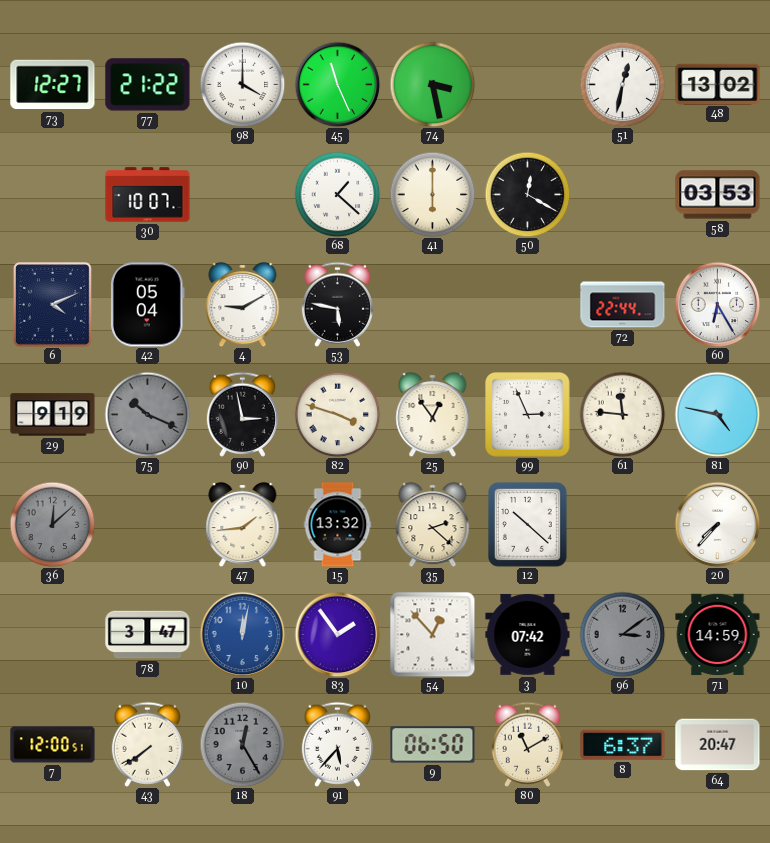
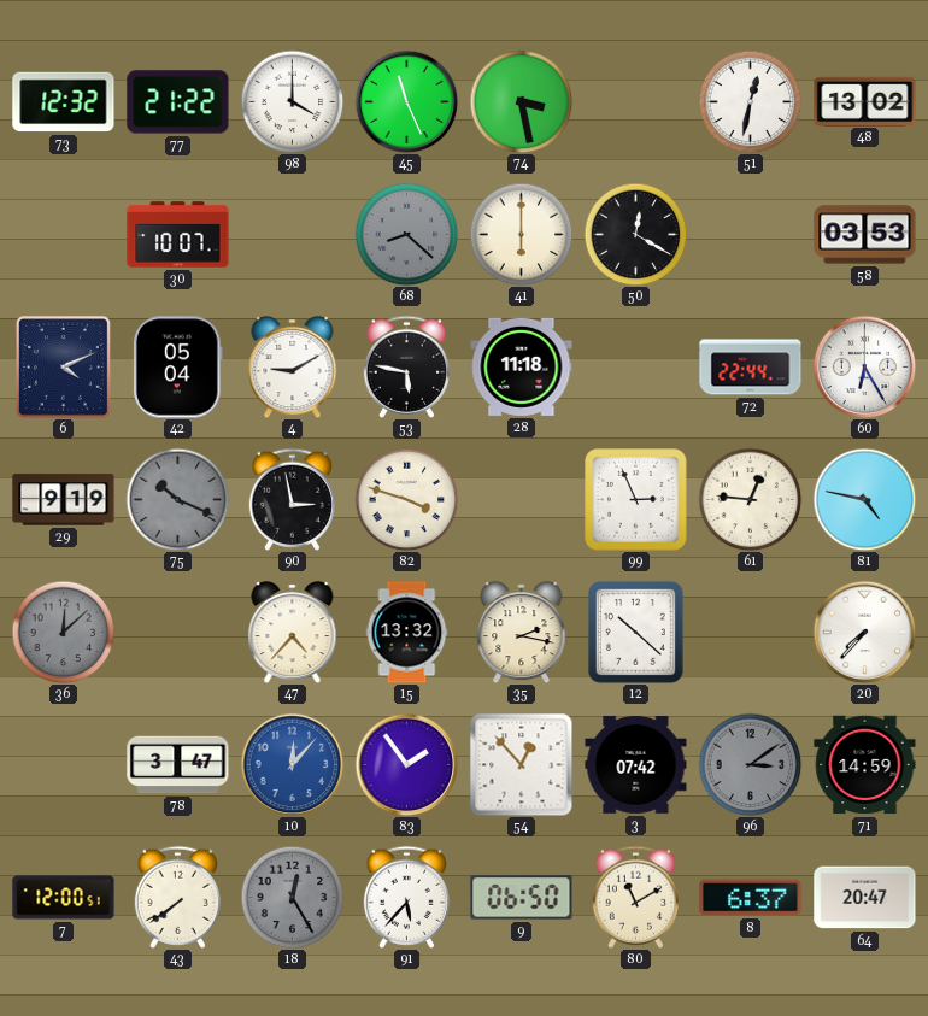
73: 12:27 -> 12:32
68: 1:22 -> 8:22
68 dial: white -> grey
28: none -> 11:18
25: 12:54 -> none
61: 11:46 -> 12:46
47: 1:44 -> 4:37
35: 2:22 -> 2:17
10: 12:02 -> 12:07
